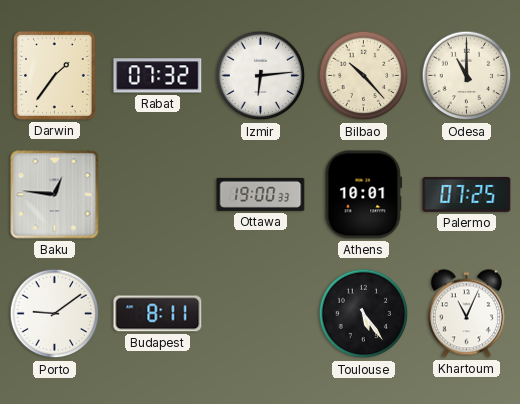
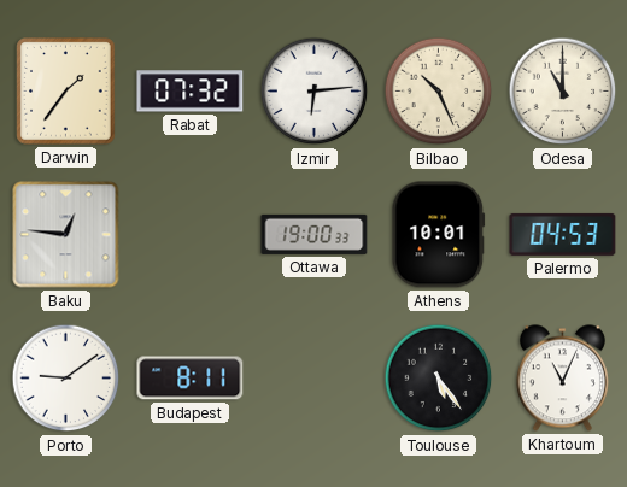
Bilbao: 10:23 -> 10:26
Palermo: 07:25 -> 04:53
